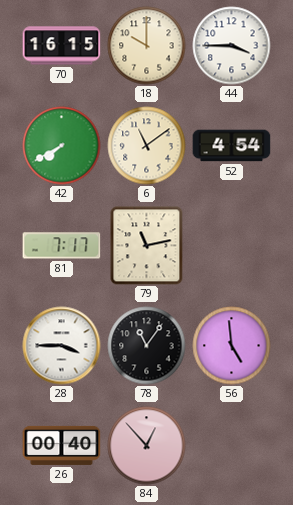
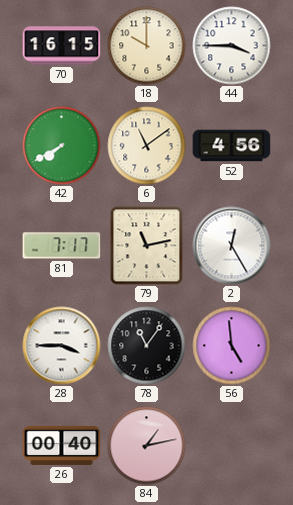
52: 4:54 -> 4:56
2: none -> 12:25
84: 12:53 -> 1:13
